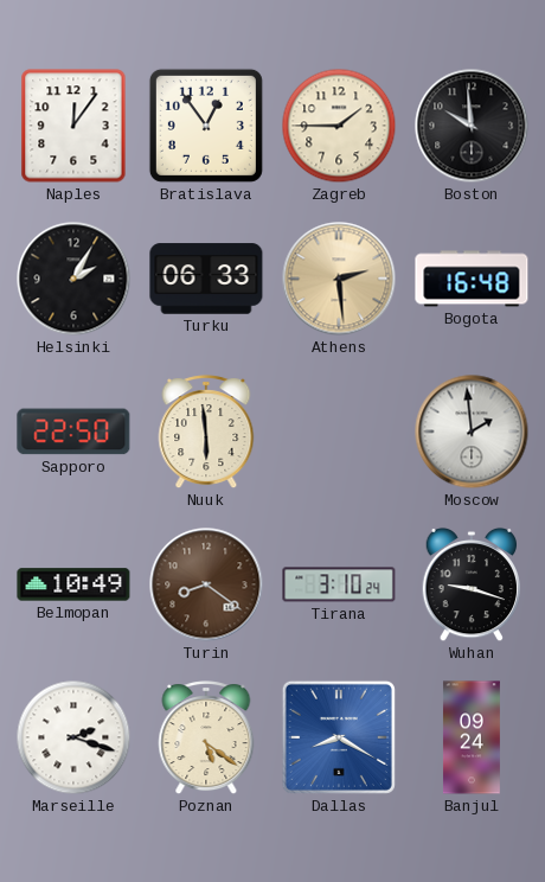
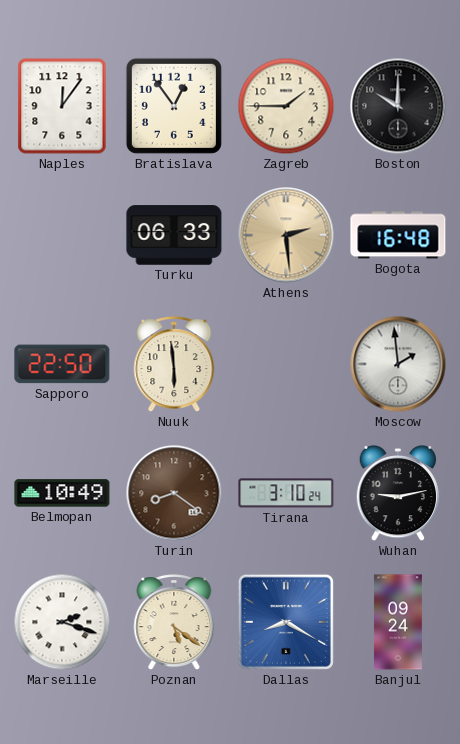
Boston: 9:59 -> 10:00
Helsinki: 2:05 -> none
Wuhan: 9:18 -> 9:13
